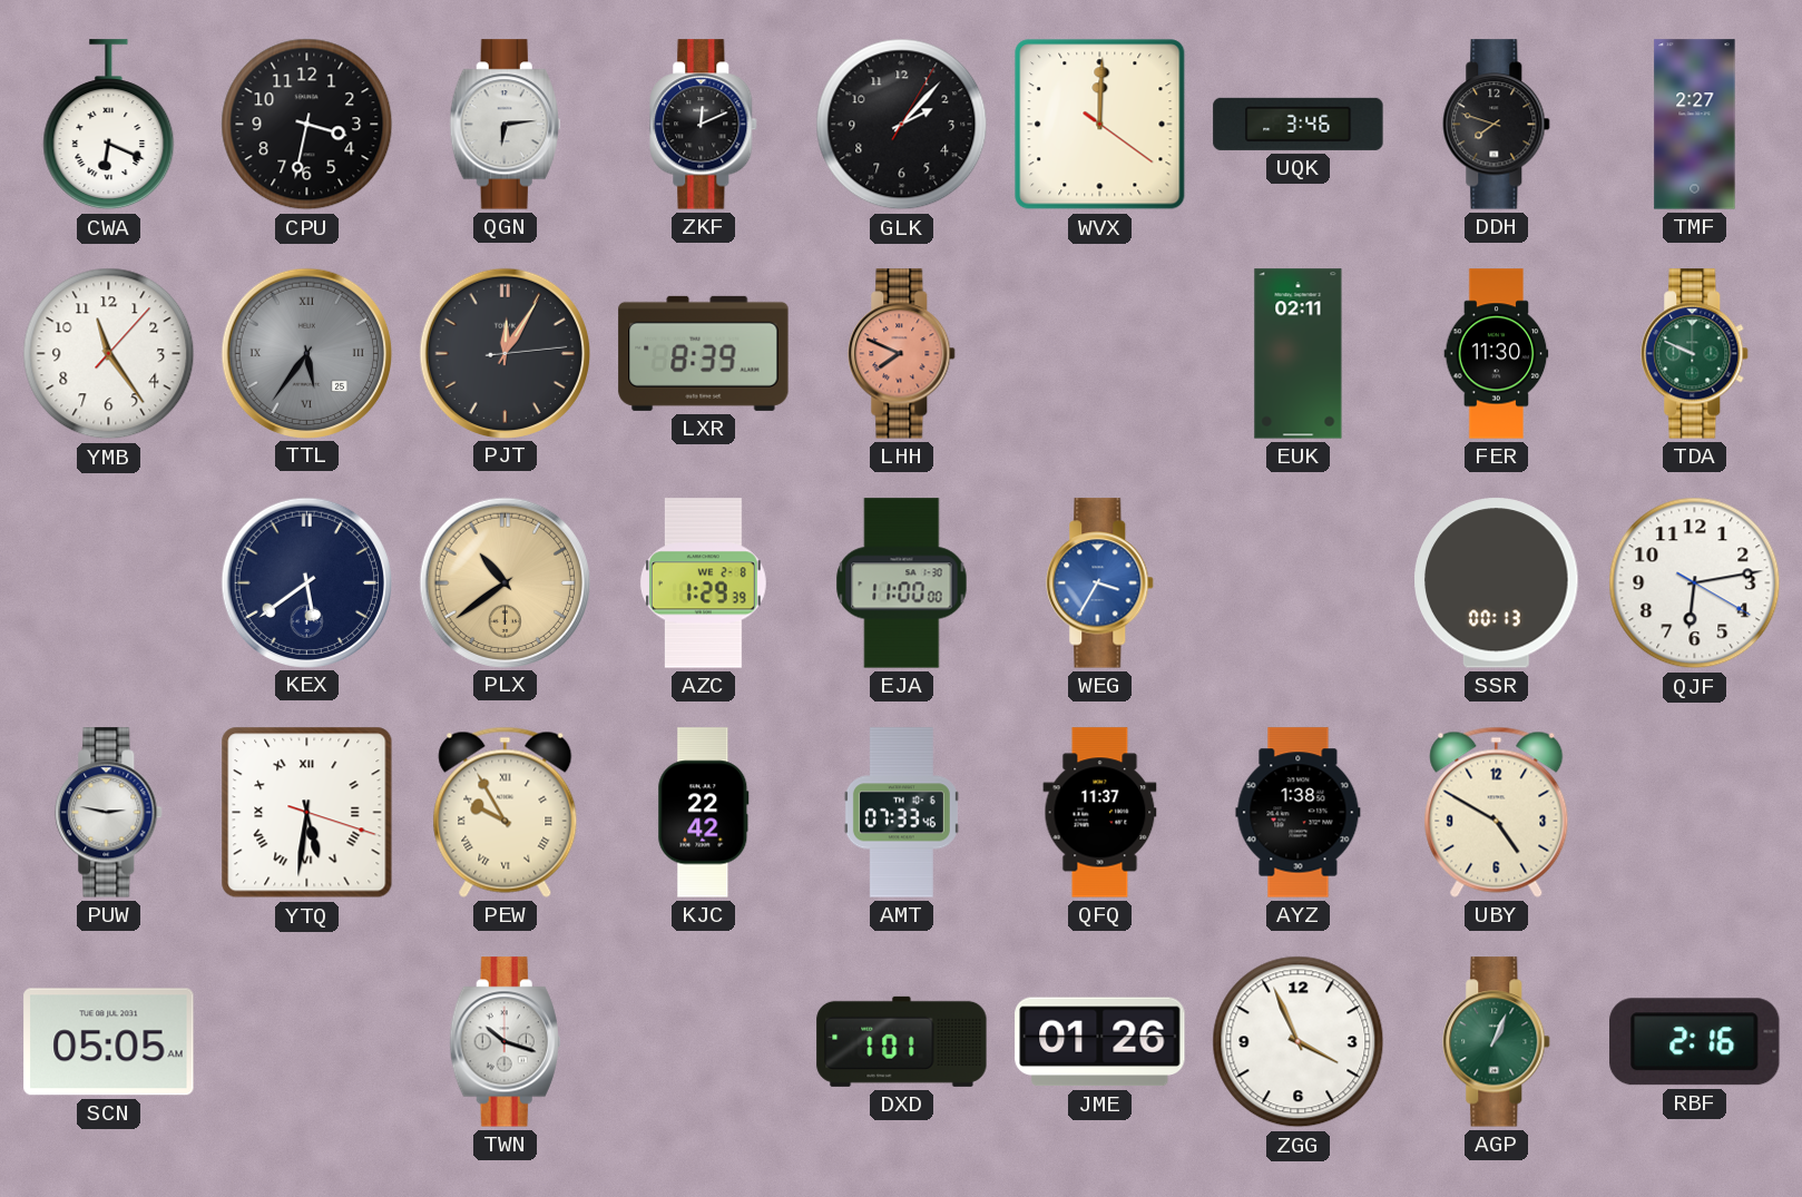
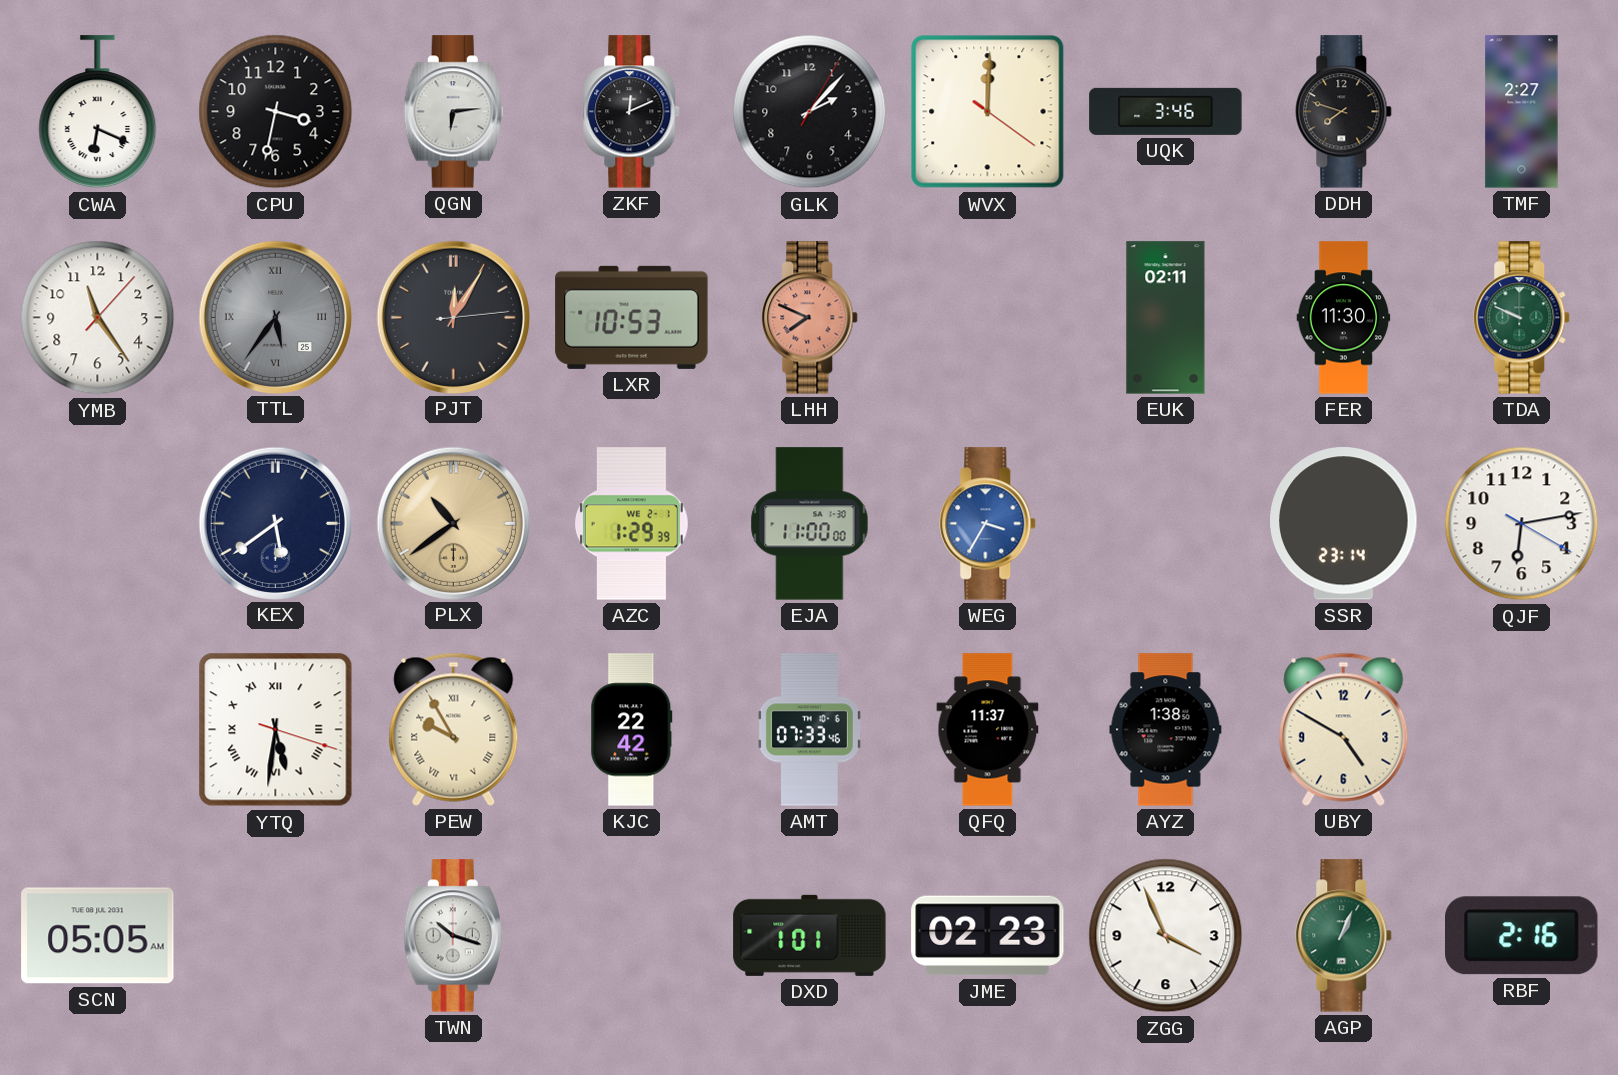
LXR: 8:39 -> 10:53
AZC date: WE 2-8 -> WE 2-1
SSR: 00:13 -> 23:14
PUW: 2:47 -> none
JME: 01:26 -> 02:23
